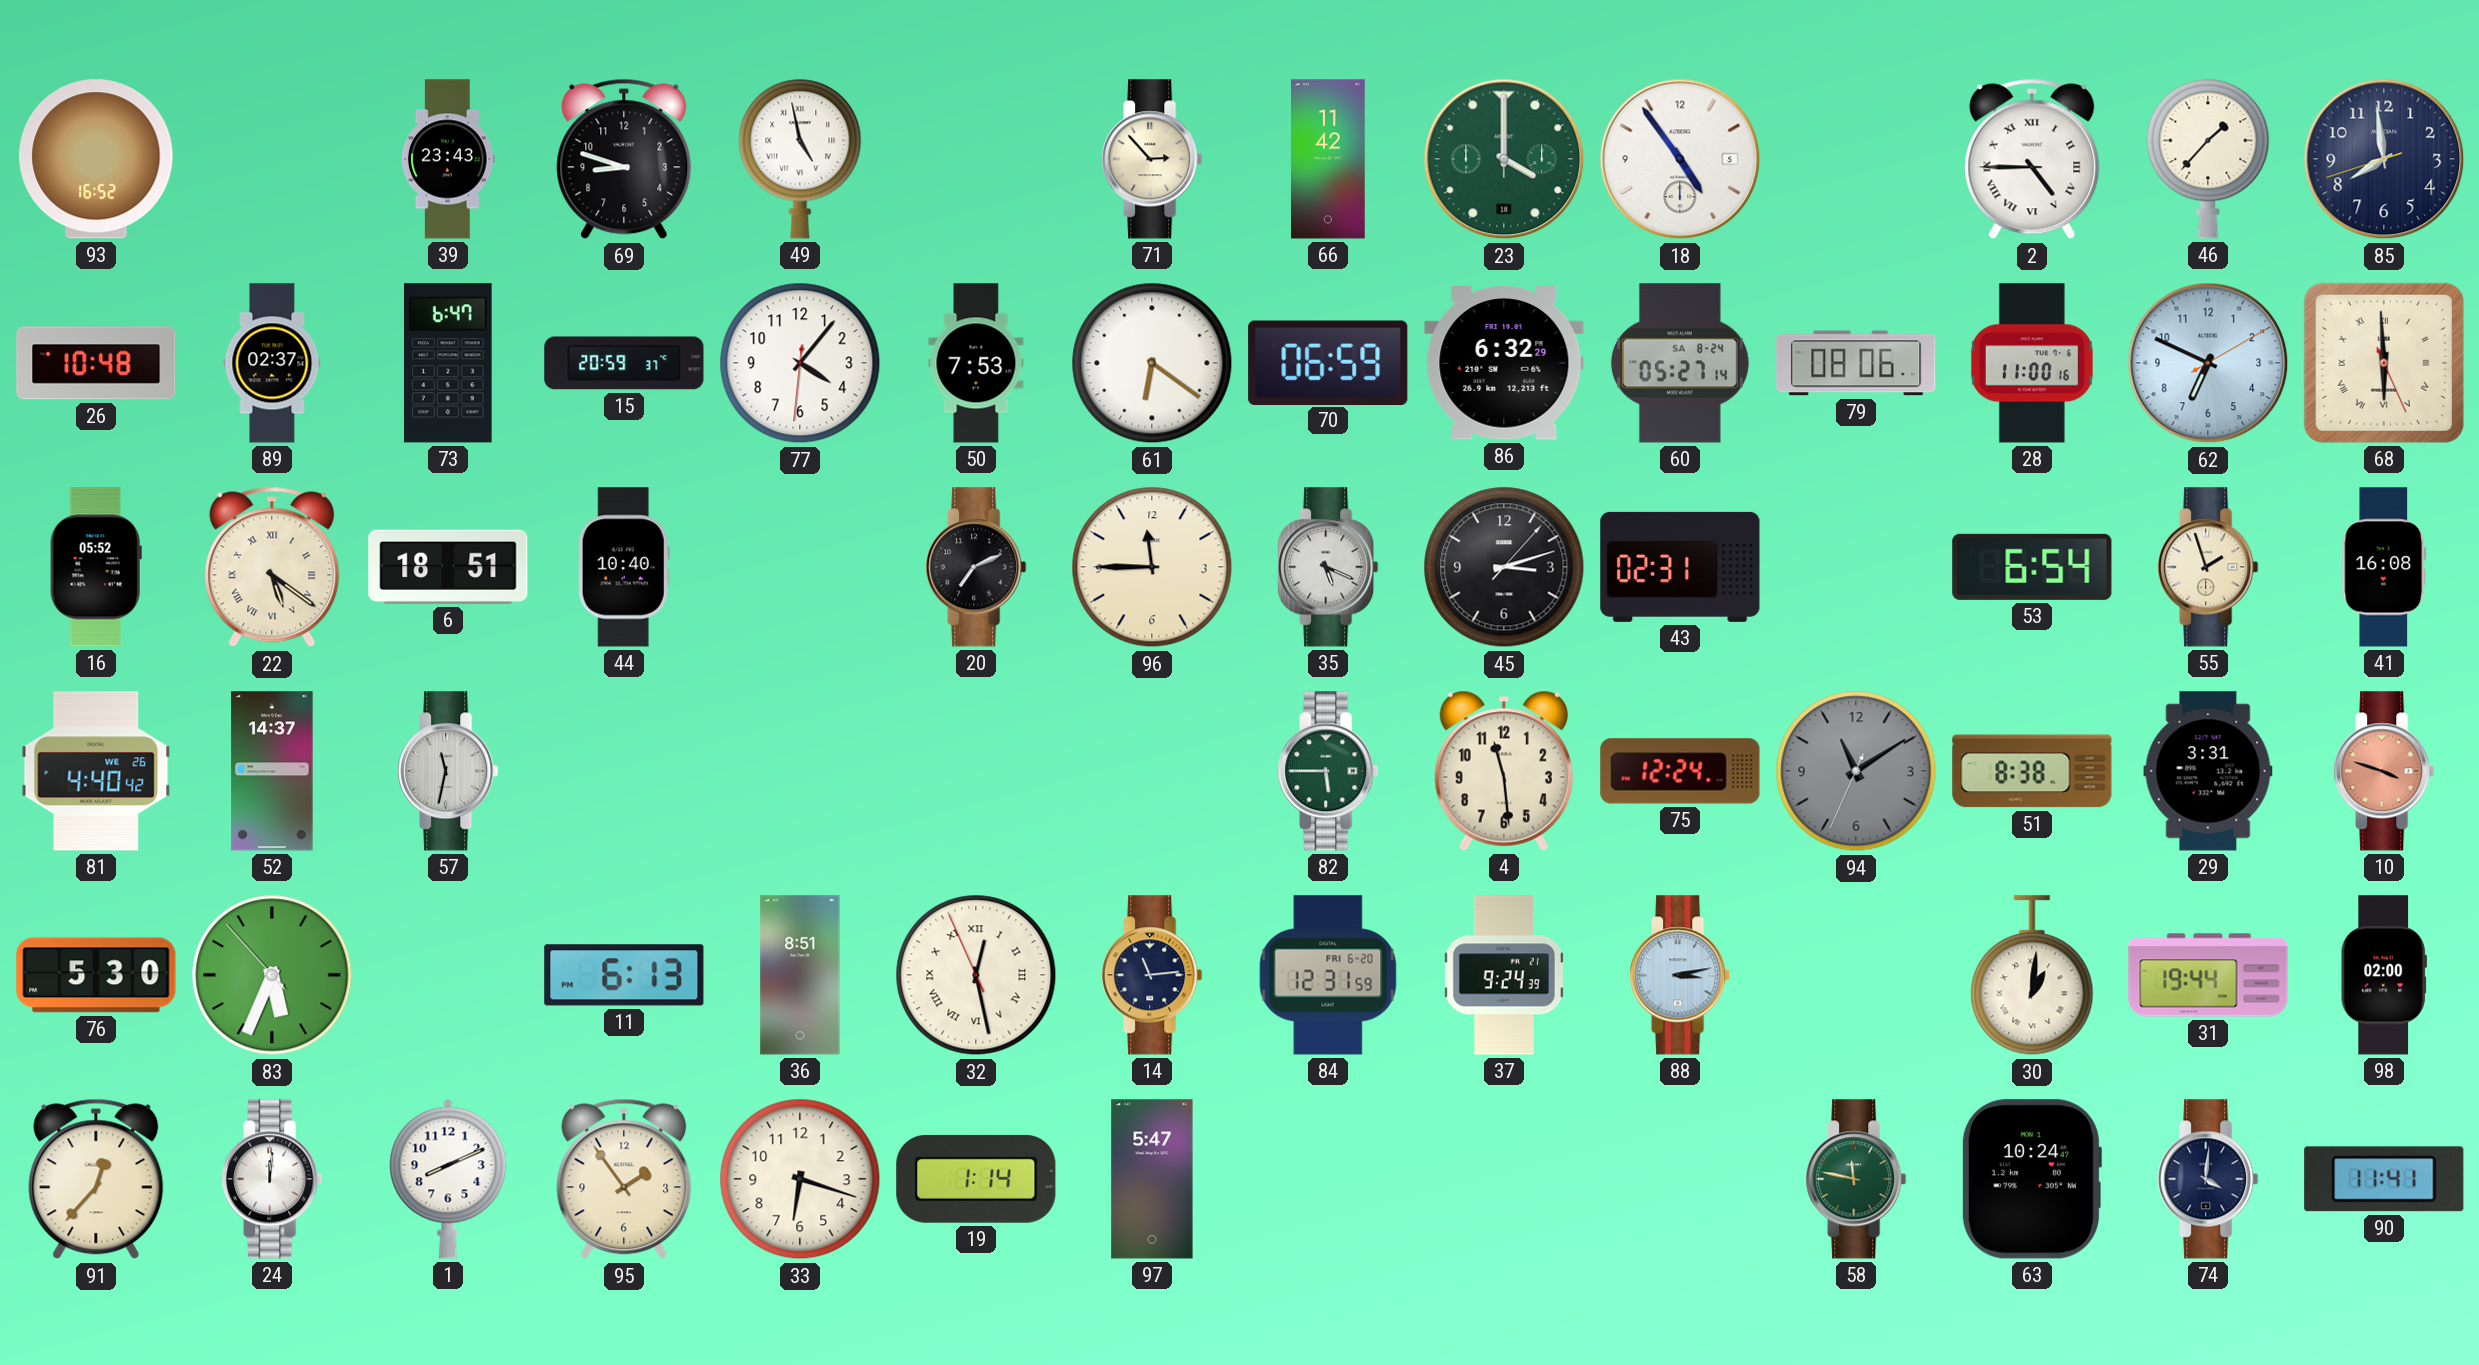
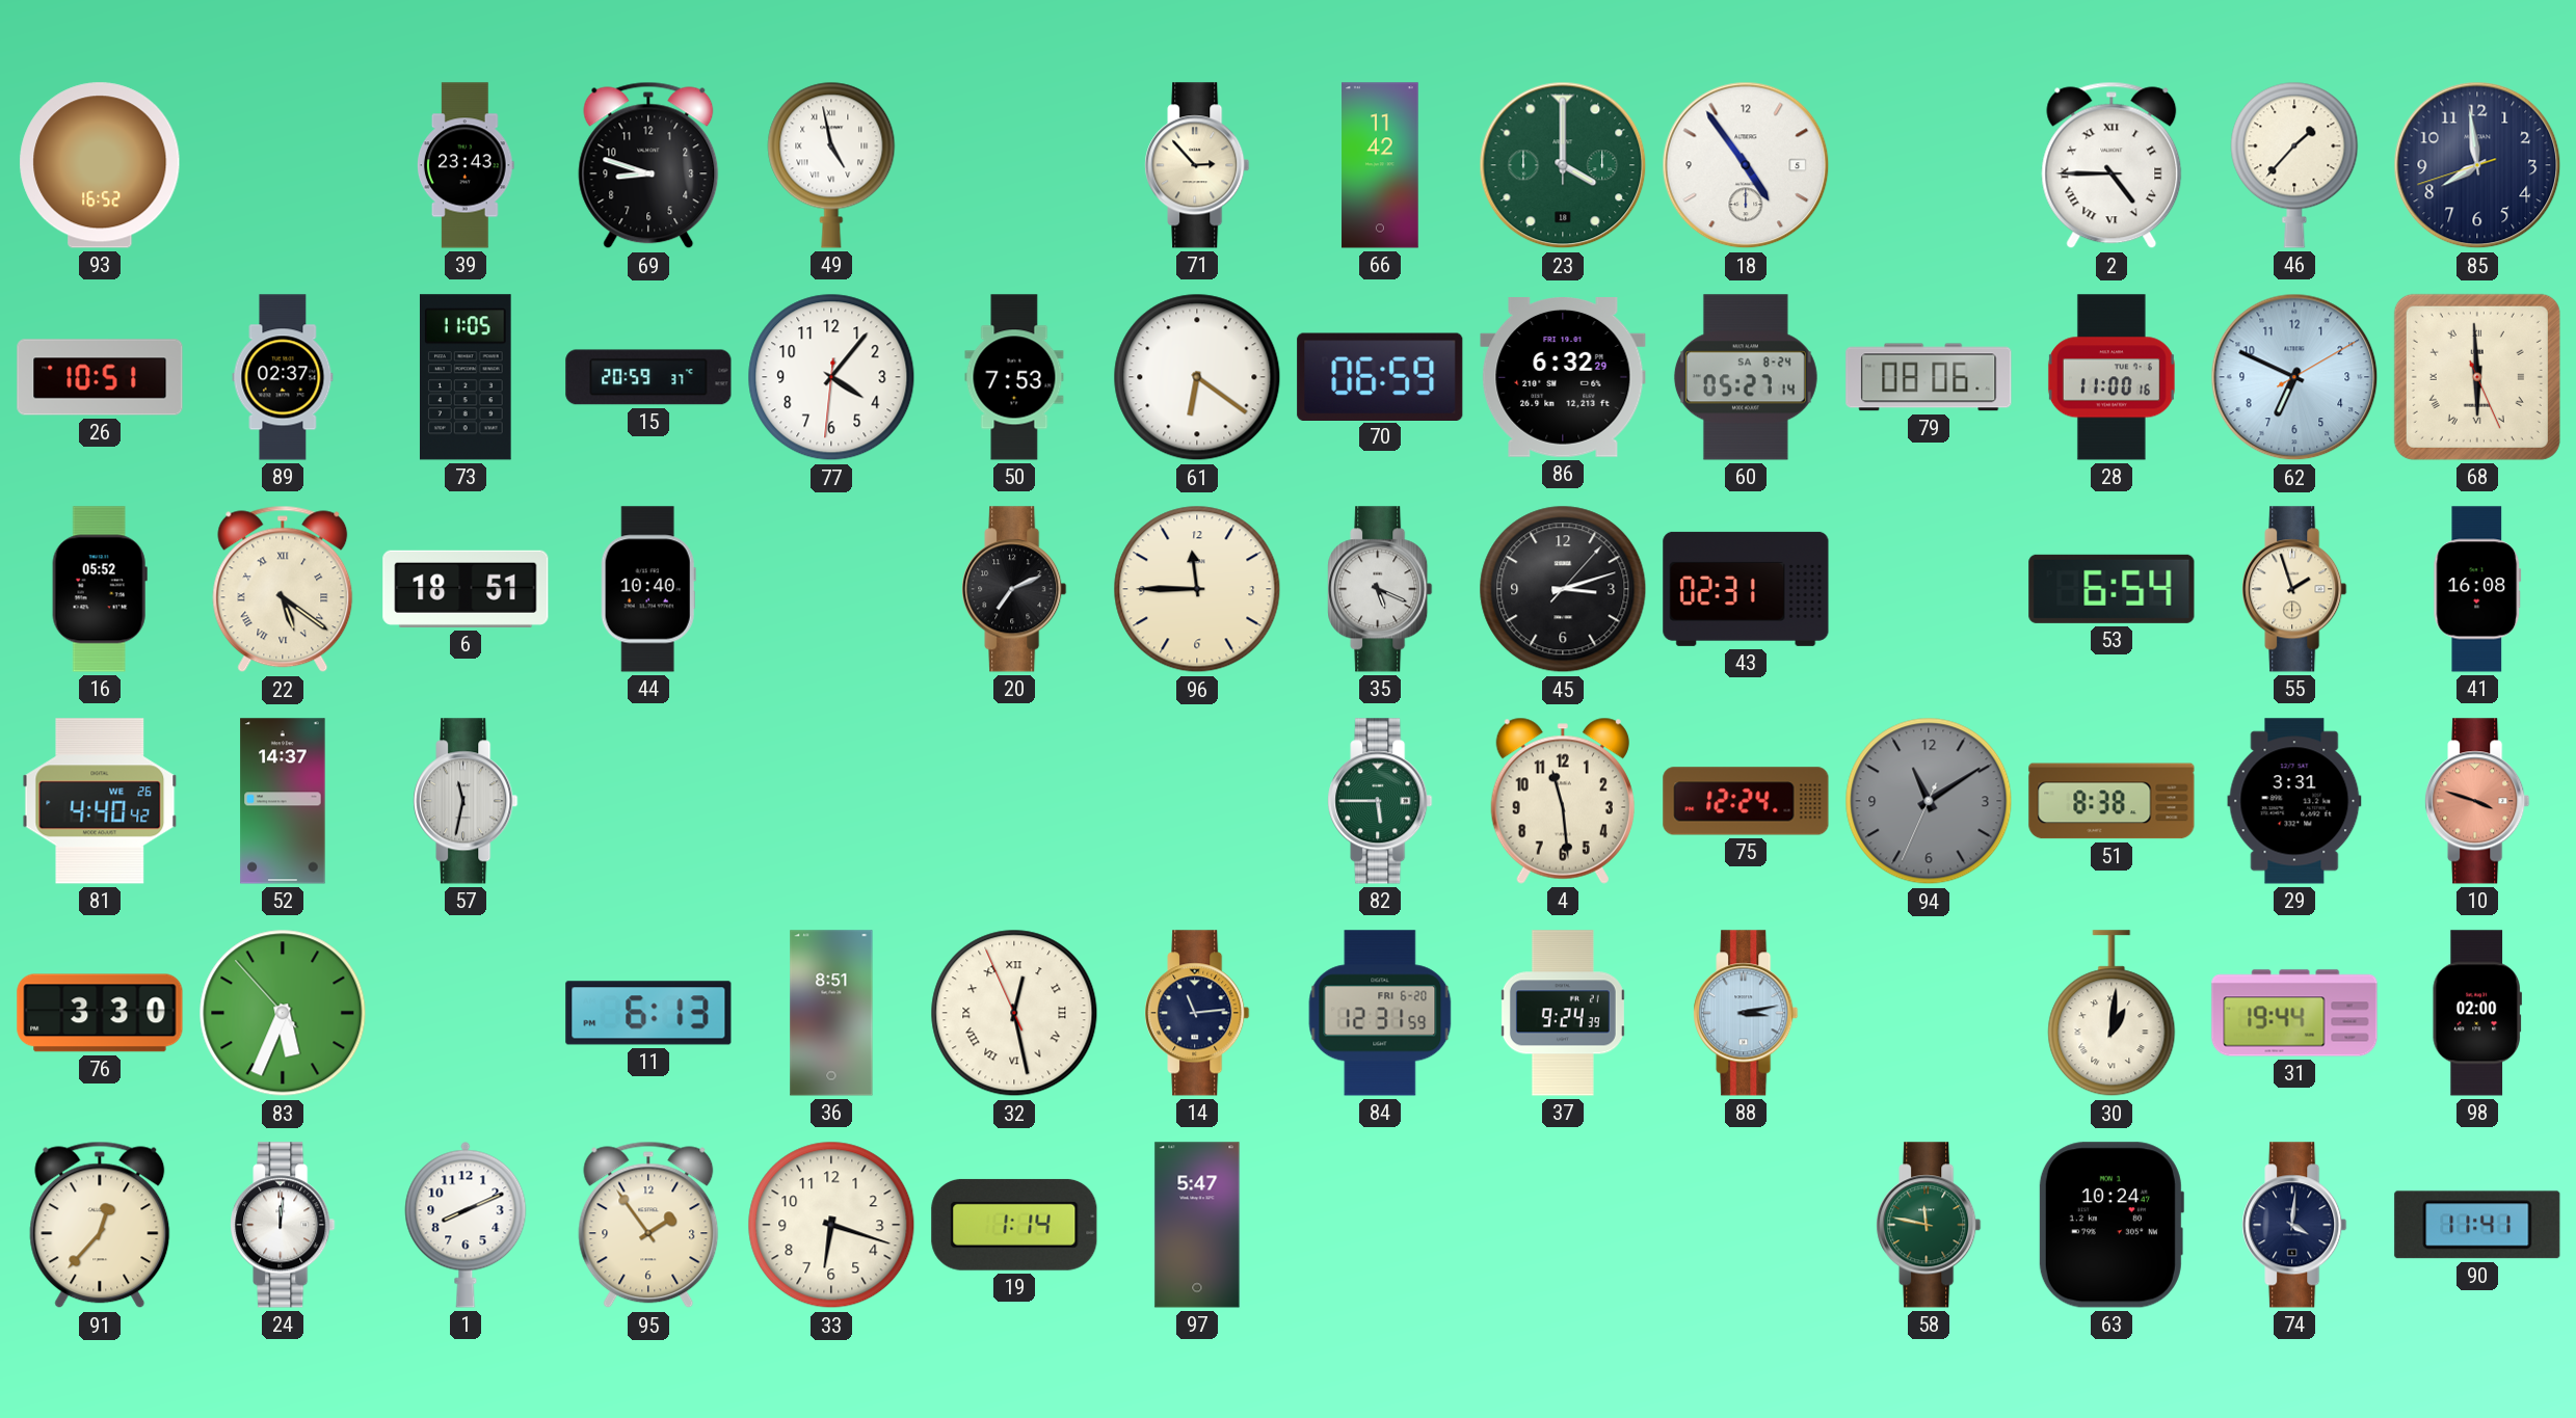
26: 10:48 -> 10:51
73: 6:47 -> 11:05
76: 5:30 -> 3:30
